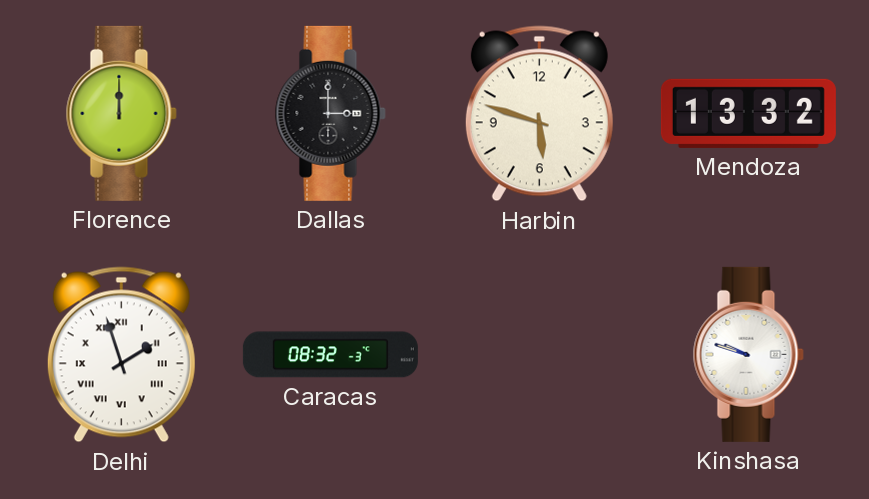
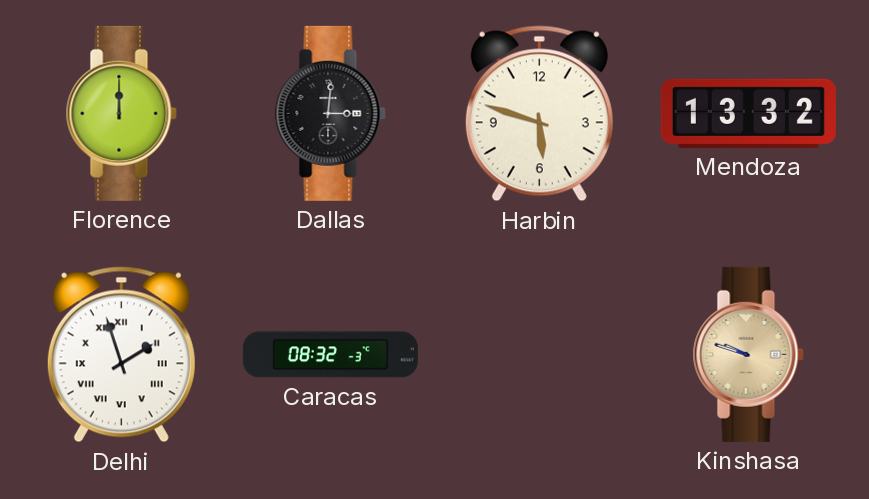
Dallas: 3:00 -> 3:01
Kinshasa dial: white -> champagne
